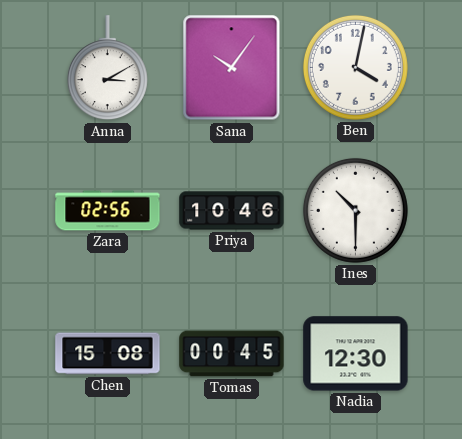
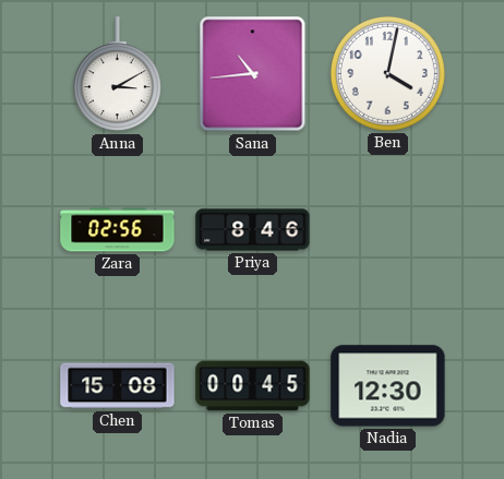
Sana: 10:06 -> 10:44
Priya: 10:46 -> 8:46
Ines: 10:30 -> none
